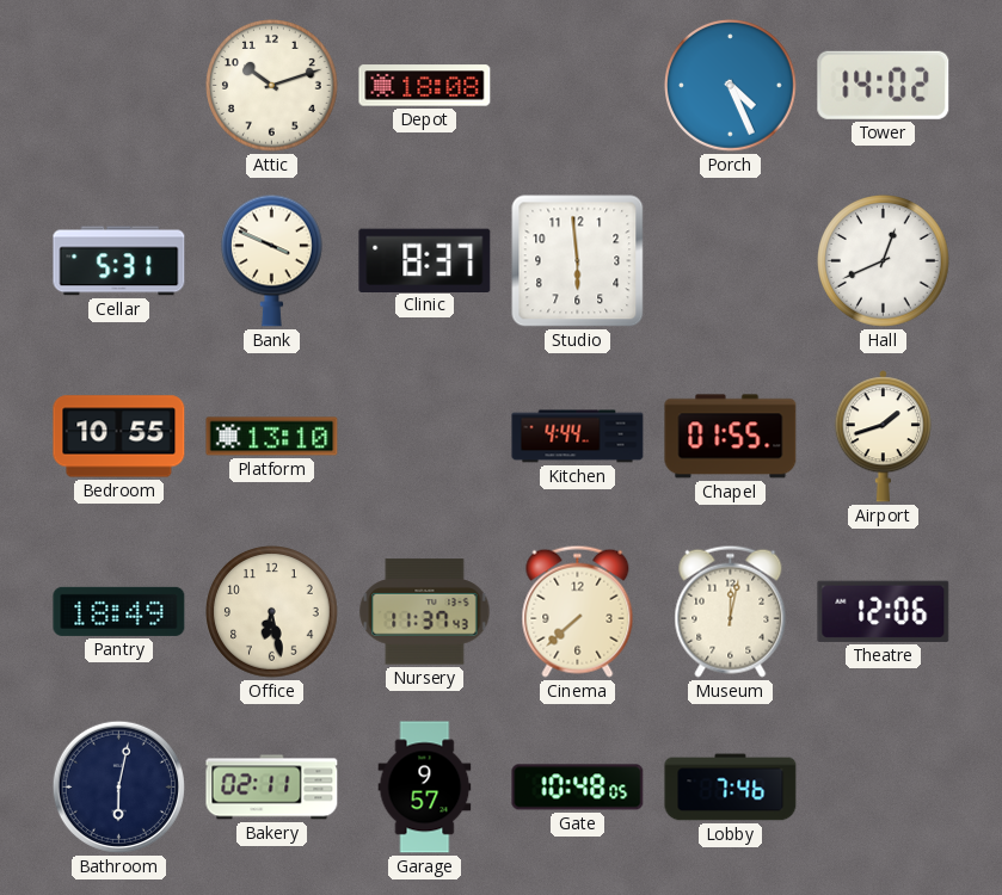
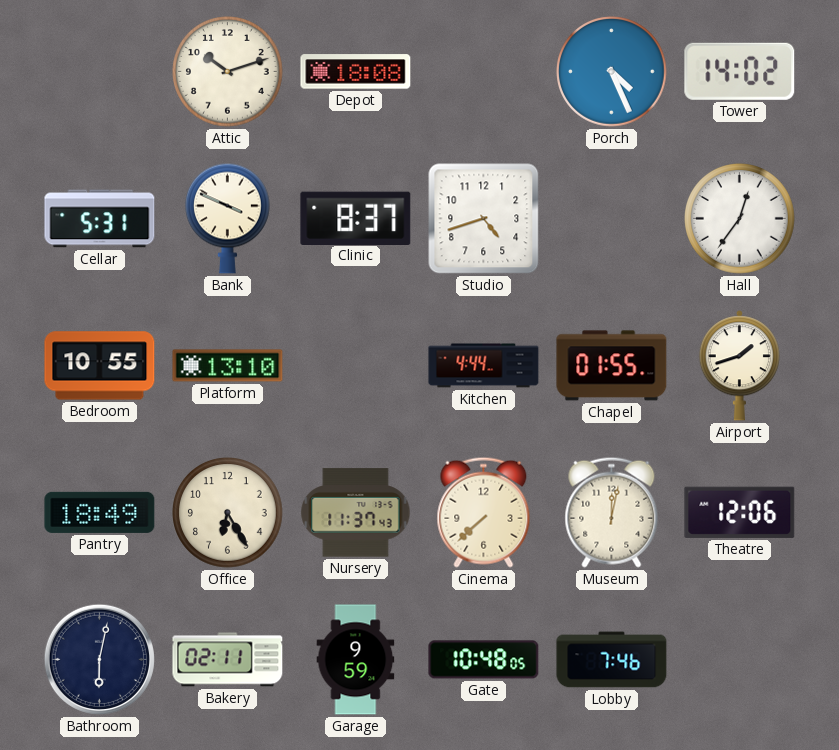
Studio: 5:59 -> 4:42
Hall: 12:41 -> 12:36
Office: 6:28 -> 6:25
Garage: 9:57 -> 9:59
